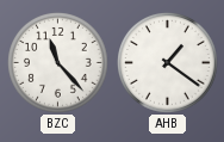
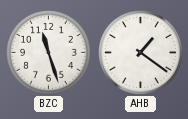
BZC: 11:23 -> 11:27
